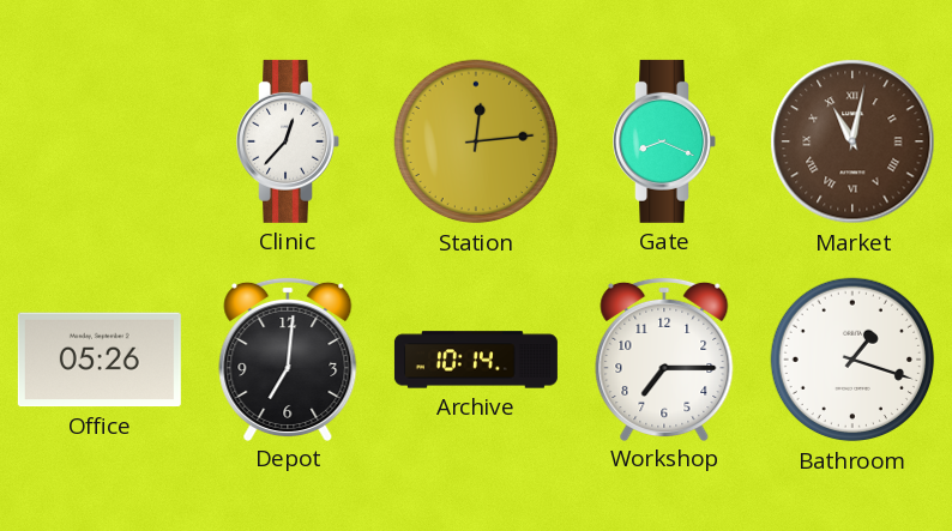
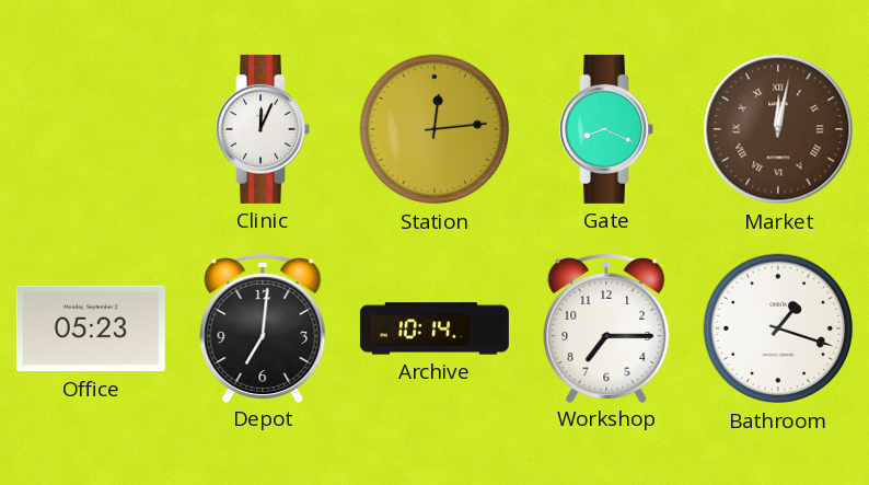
Clinic: 12:37 -> 12:04
Market: 11:02 -> 12:02
Office: 05:26 -> 05:23
